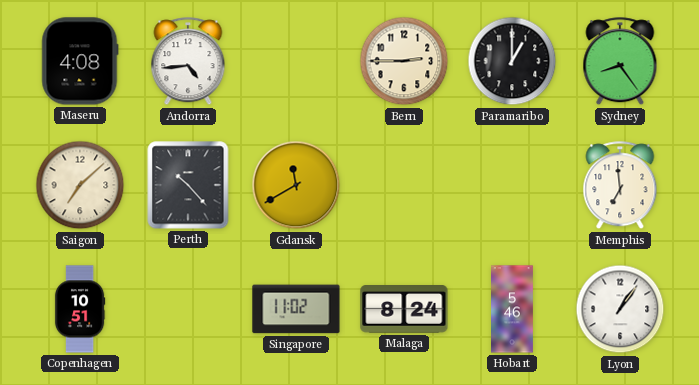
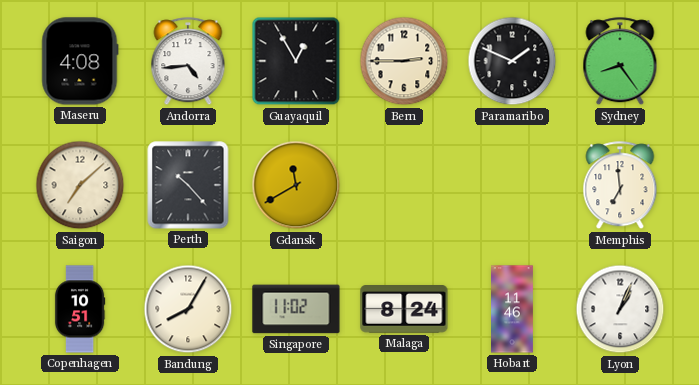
Guayaquil: none -> 12:55
Paramaribo: 1:00 -> 1:49
Bandung: none -> 8:05
Hobart: 5:46 -> 11:46
Lyon: 1:06 -> 1:04
